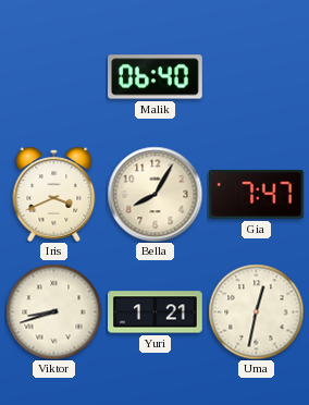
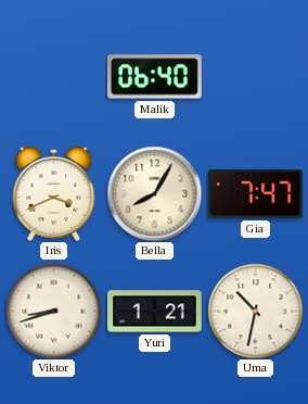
Uma: 12:32 -> 10:32
